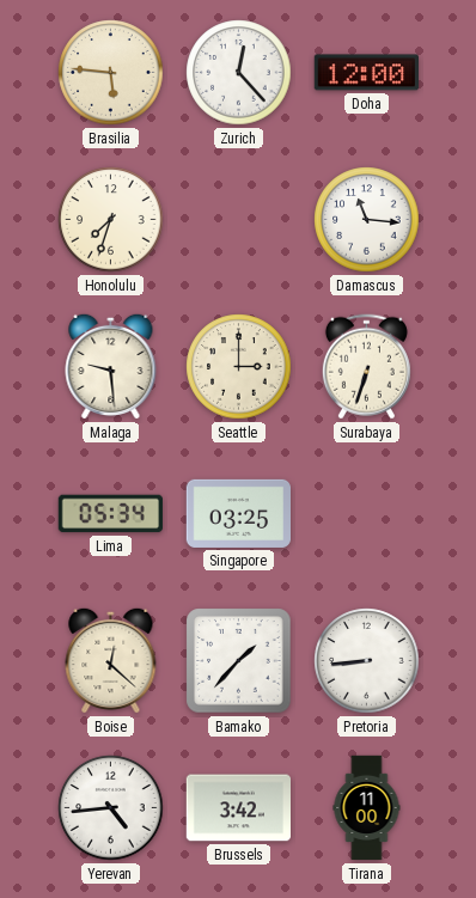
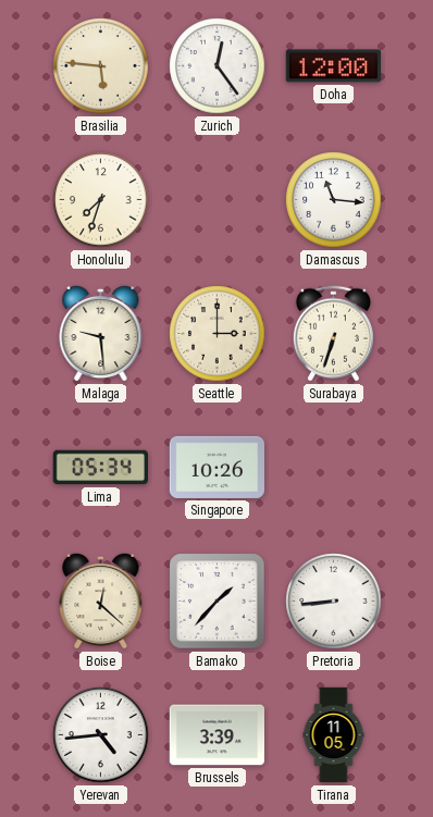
Zurich: 12:23 -> 12:24
Singapore: 03:25 -> 10:26
Brussels: 3:42 -> 3:39
Tirana: 11:00 -> 11:05
